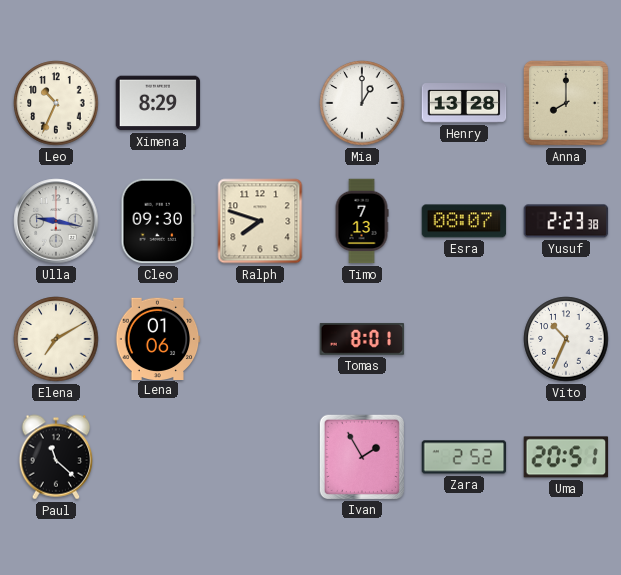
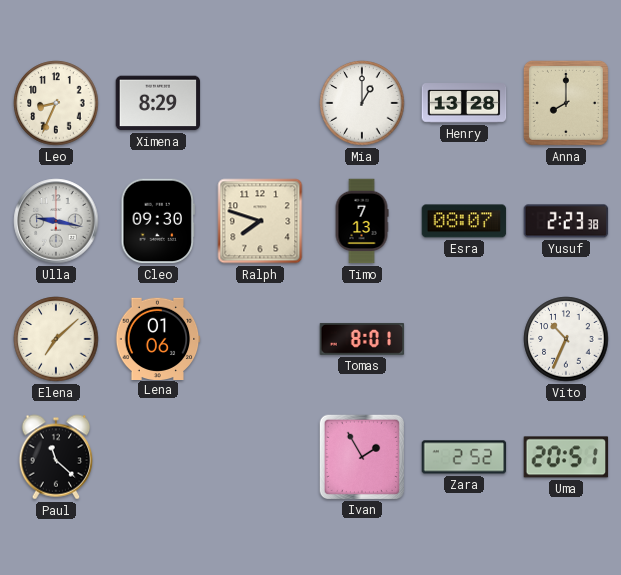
Leo: 10:34 -> 8:34
Elena: 7:10 -> 7:08
